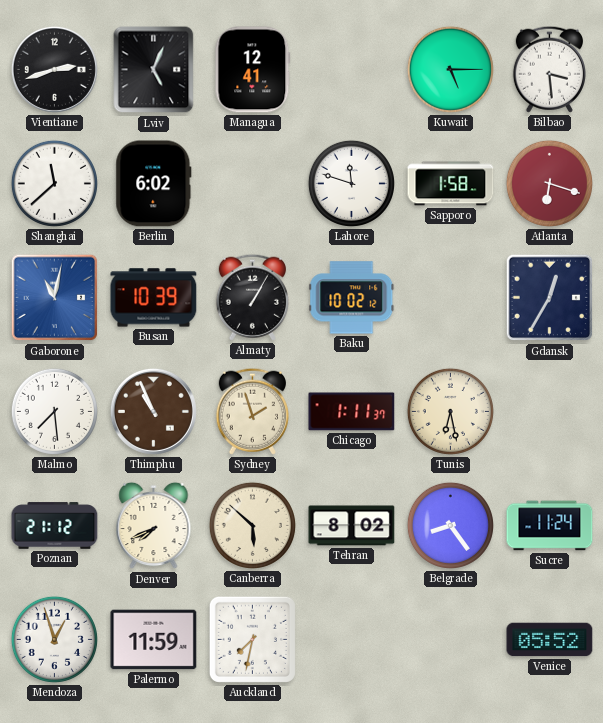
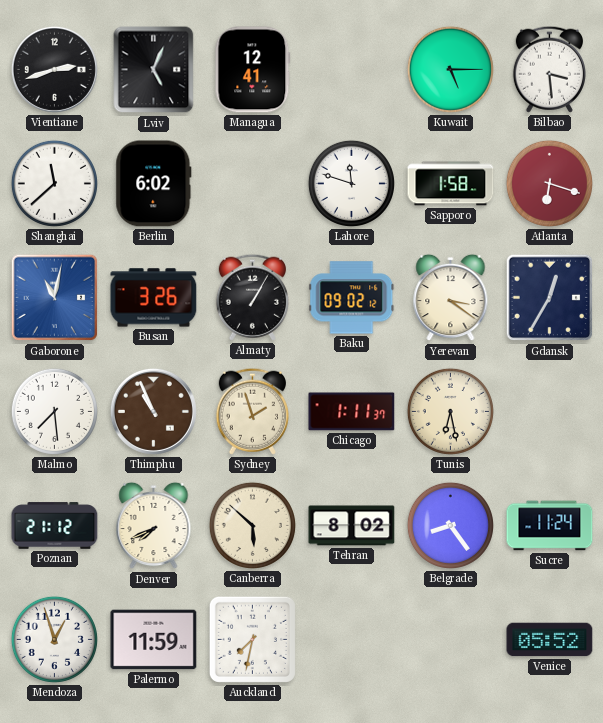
Busan: 10:39 -> 3:26
Baku: 10:02 -> 09:02
Yerevan: none -> 3:21
